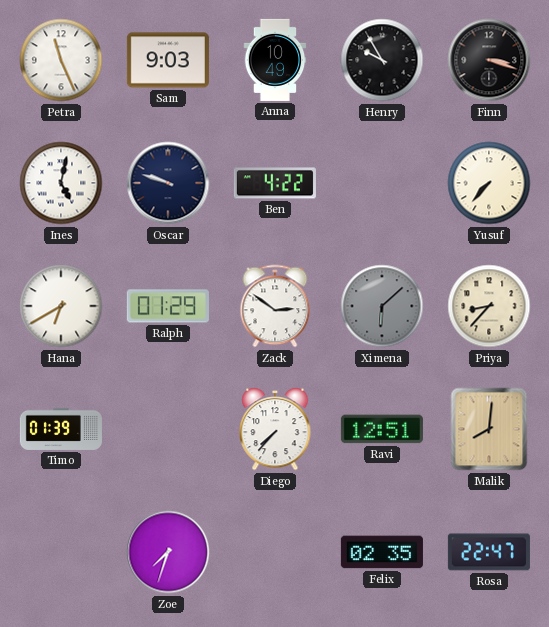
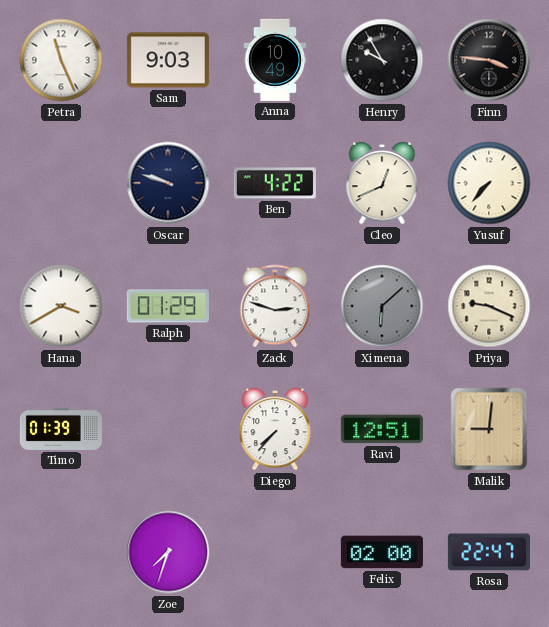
Finn: 3:18 -> 3:46
Ines: 5:02 -> none
Cleo: none -> 12:41
Hana: 6:40 -> 3:40
Zack: 2:51 -> 2:48
Priya: 8:37 -> 9:19
Malik: 8:01 -> 9:01
Felix: 02:35 -> 02:00
